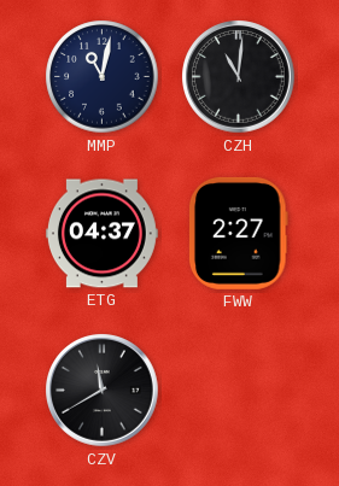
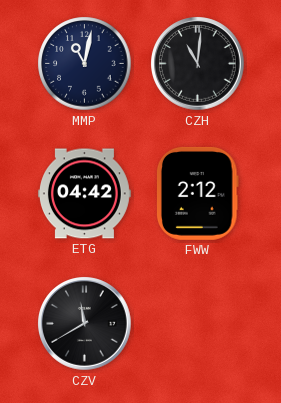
ETG: 04:37 -> 04:42
FWW: 2:27 -> 2:12
